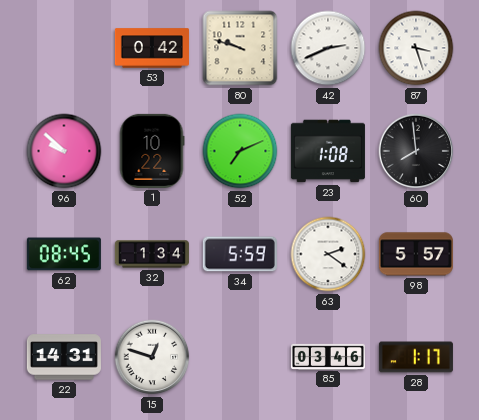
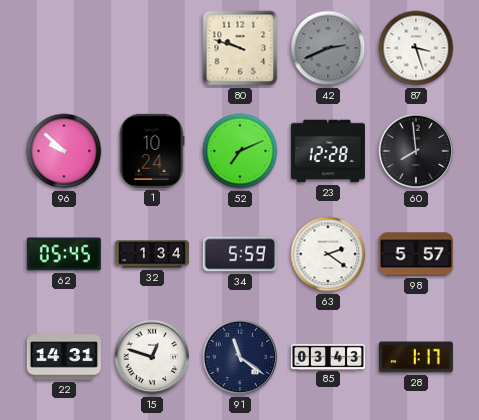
53: 0:42 -> none
42 dial: white -> grey
1: 10:22 -> 10:24
23: 1:08 -> 12:28
62: 08:45 -> 05:45
91: none -> 11:21
85: 03:46 -> 03:43
